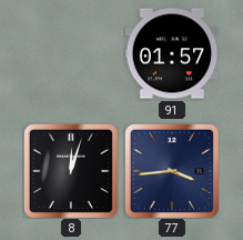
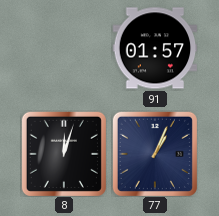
77: 3:44 -> 1:04
